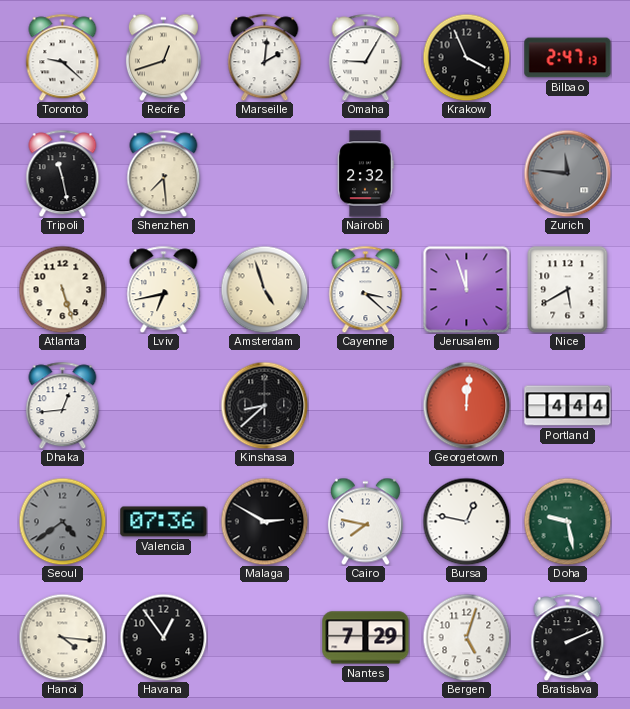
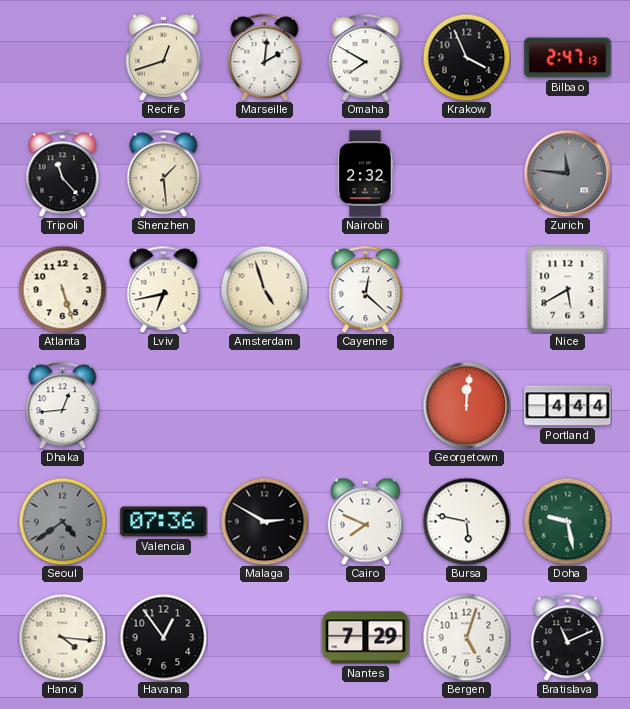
Toronto: 9:22 -> none
Omaha: 9:05 -> 7:50
Tripoli: 11:28 -> 11:23
Shenzhen: 7:29 -> 1:29
Cayenne: 3:22 -> 12:22
Jerusalem: 11:57 -> none
Kinshasa: 8:38 -> none
Cairo: 7:47 -> 7:49
Bursa: 12:47 -> 5:47
Bratislava: 2:11 -> 11:11
